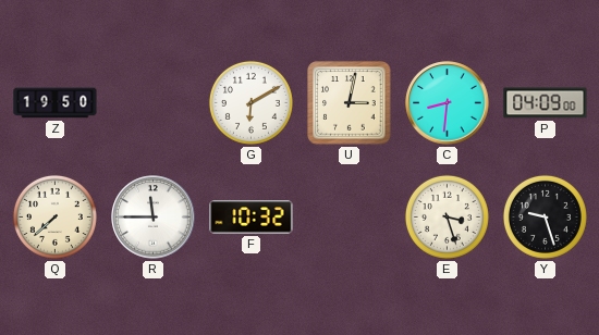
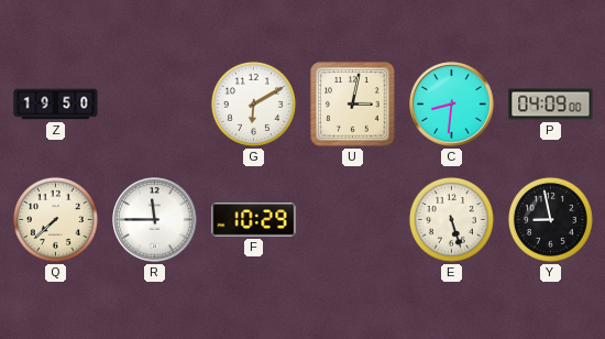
F: 10:32 -> 10:29
E: 3:27 -> 5:27
Y: 9:27 -> 8:58
